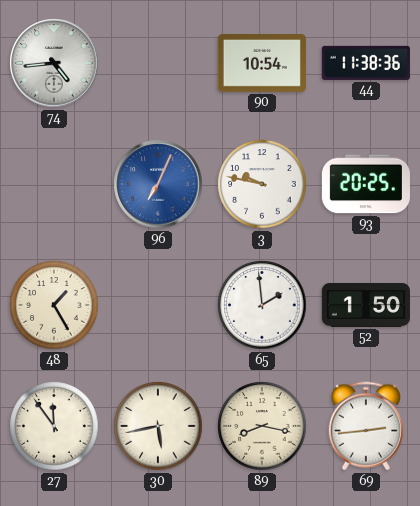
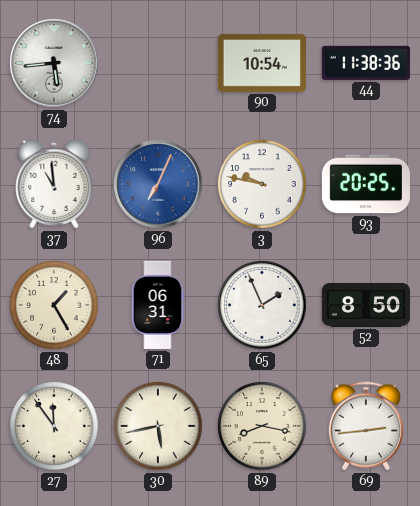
74: 4:44 -> 5:44
37: none -> 10:59
71: none -> 06:31
65: 1:59 -> 1:56
52: 1:50 -> 8:50
